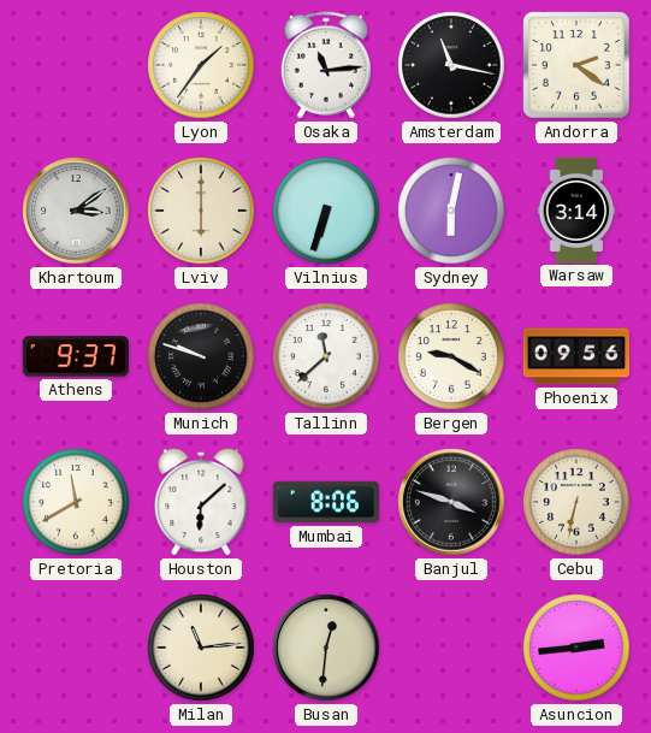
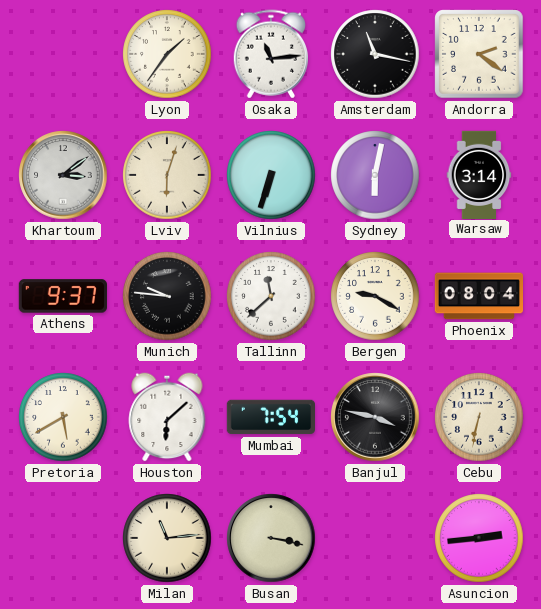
Lviv: 6:00 -> 6:03
Munich: 9:48 -> 9:46
Phoenix: 09:56 -> 08:04
Pretoria: 11:40 -> 5:40
Mumbai: 8:06 -> 7:54
Banjul: 3:48 -> 3:47
Busan: 12:31 -> 3:17
